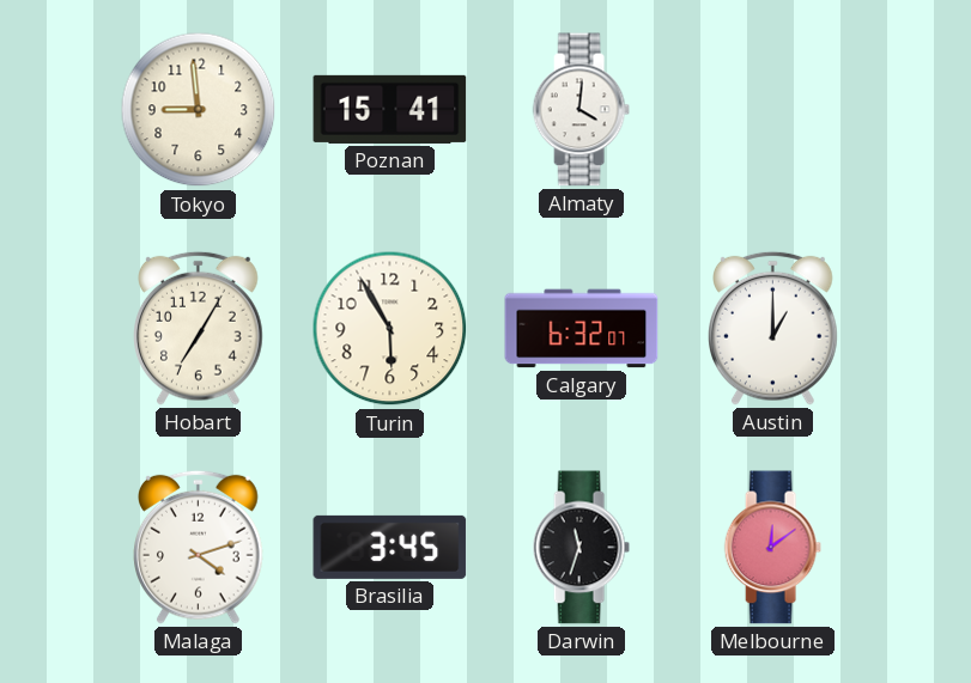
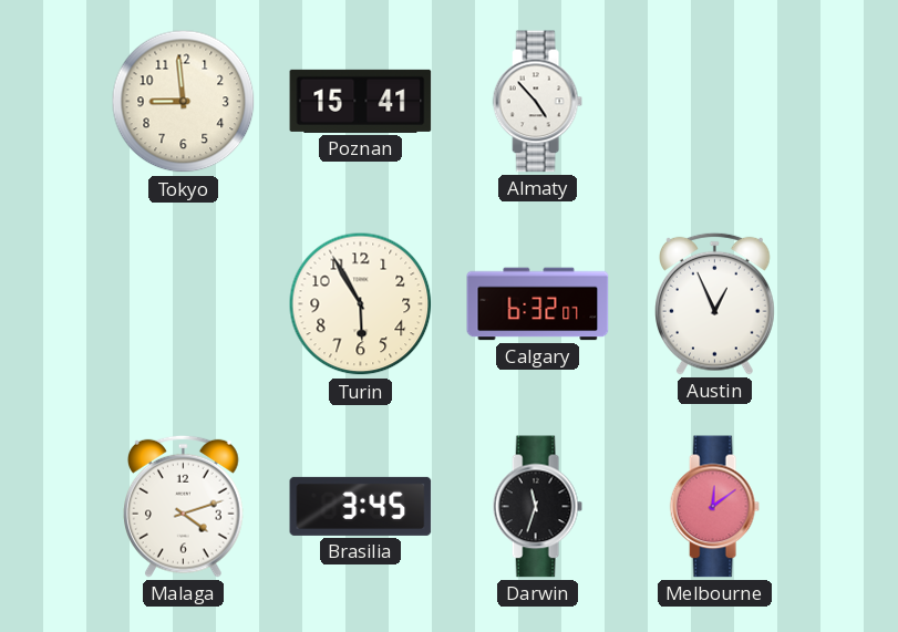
Almaty: 4:01 -> 4:53
Hobart: 7:05 -> none
Austin: 1:00 -> 12:56
